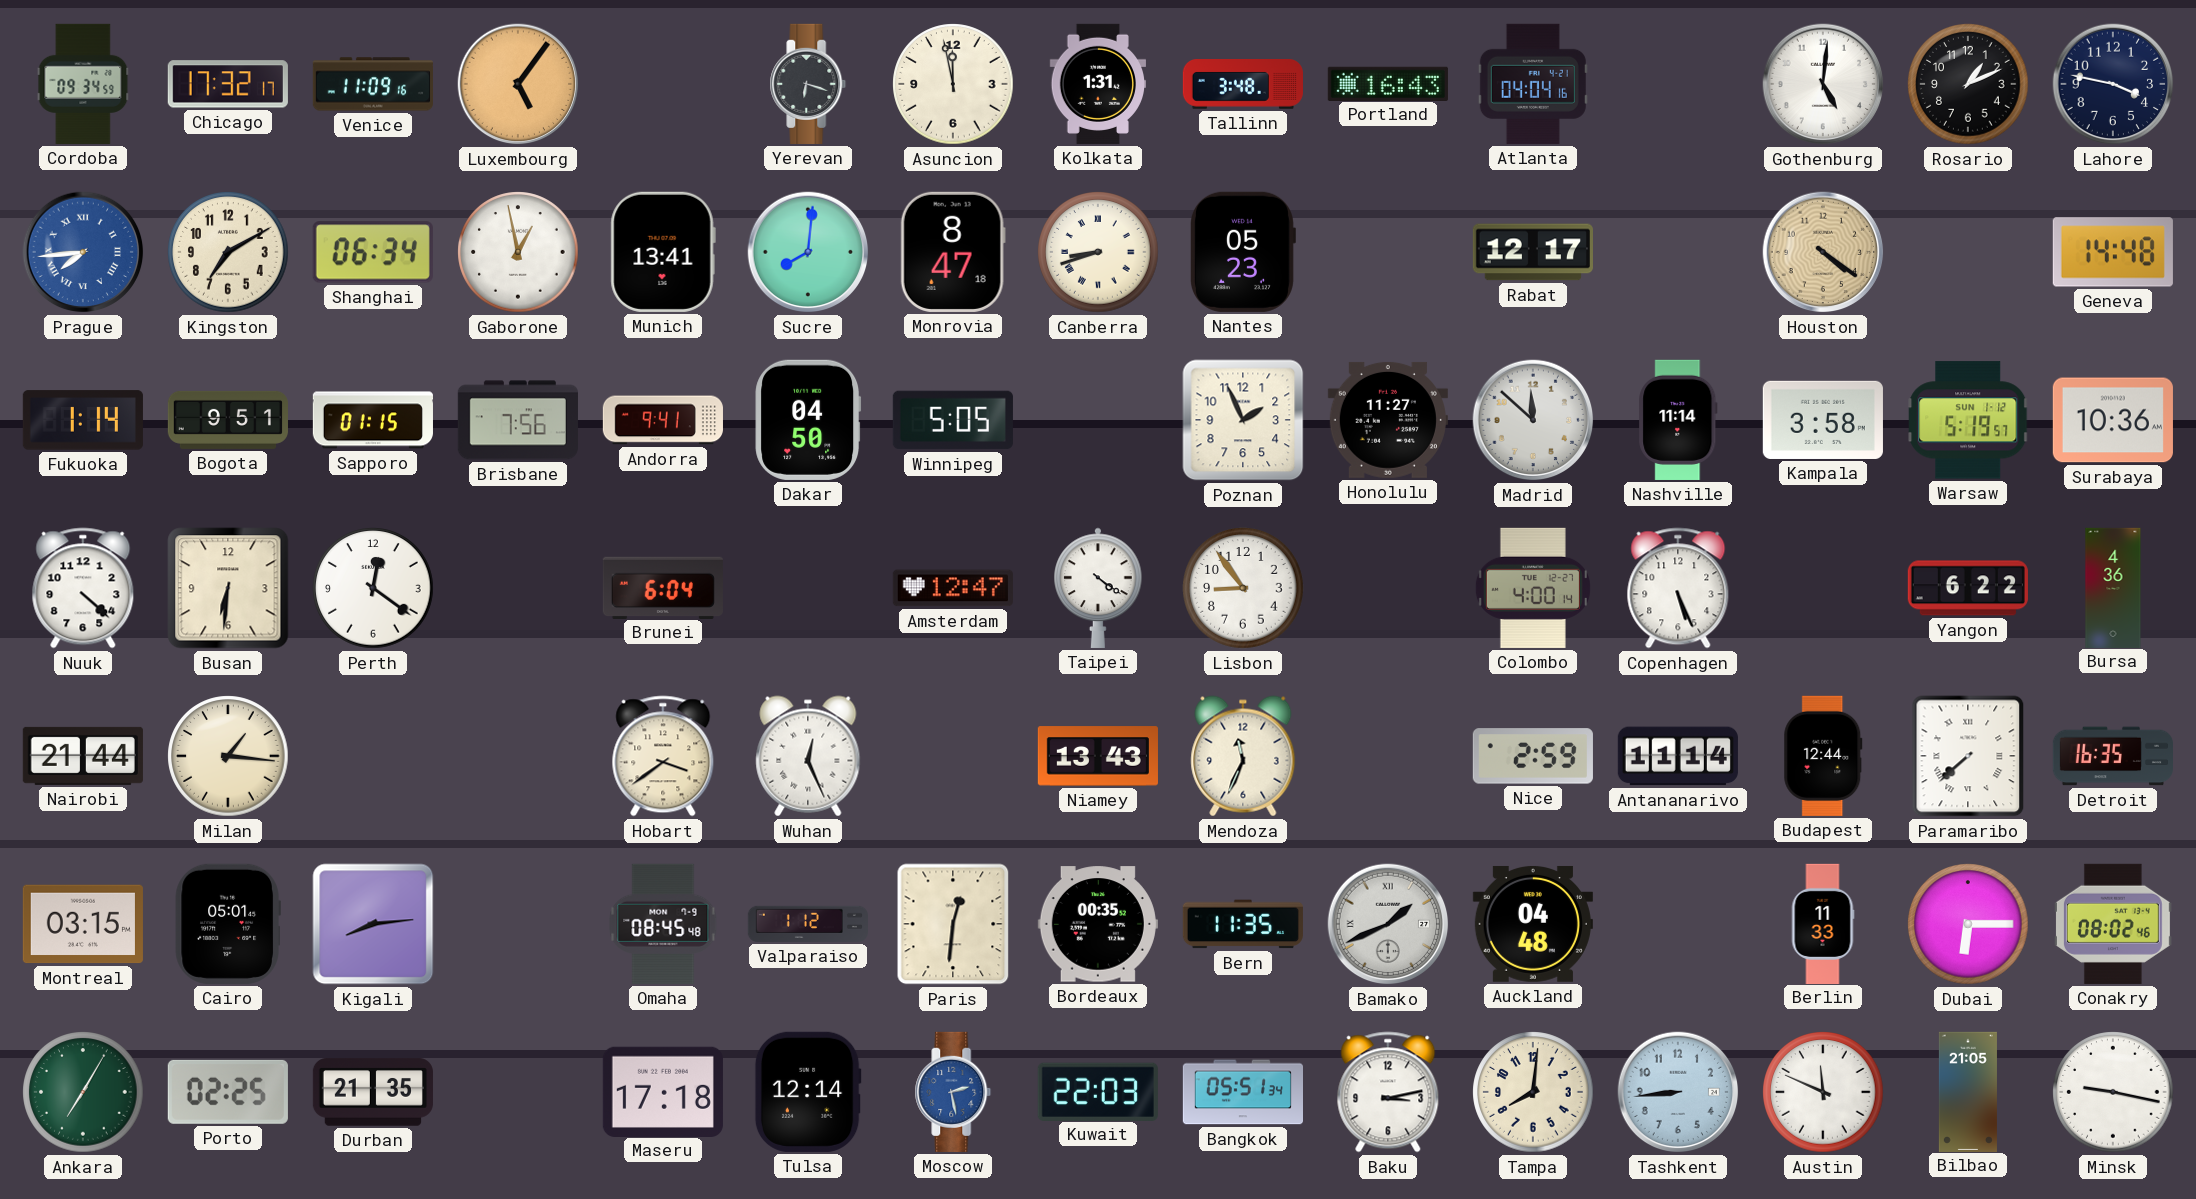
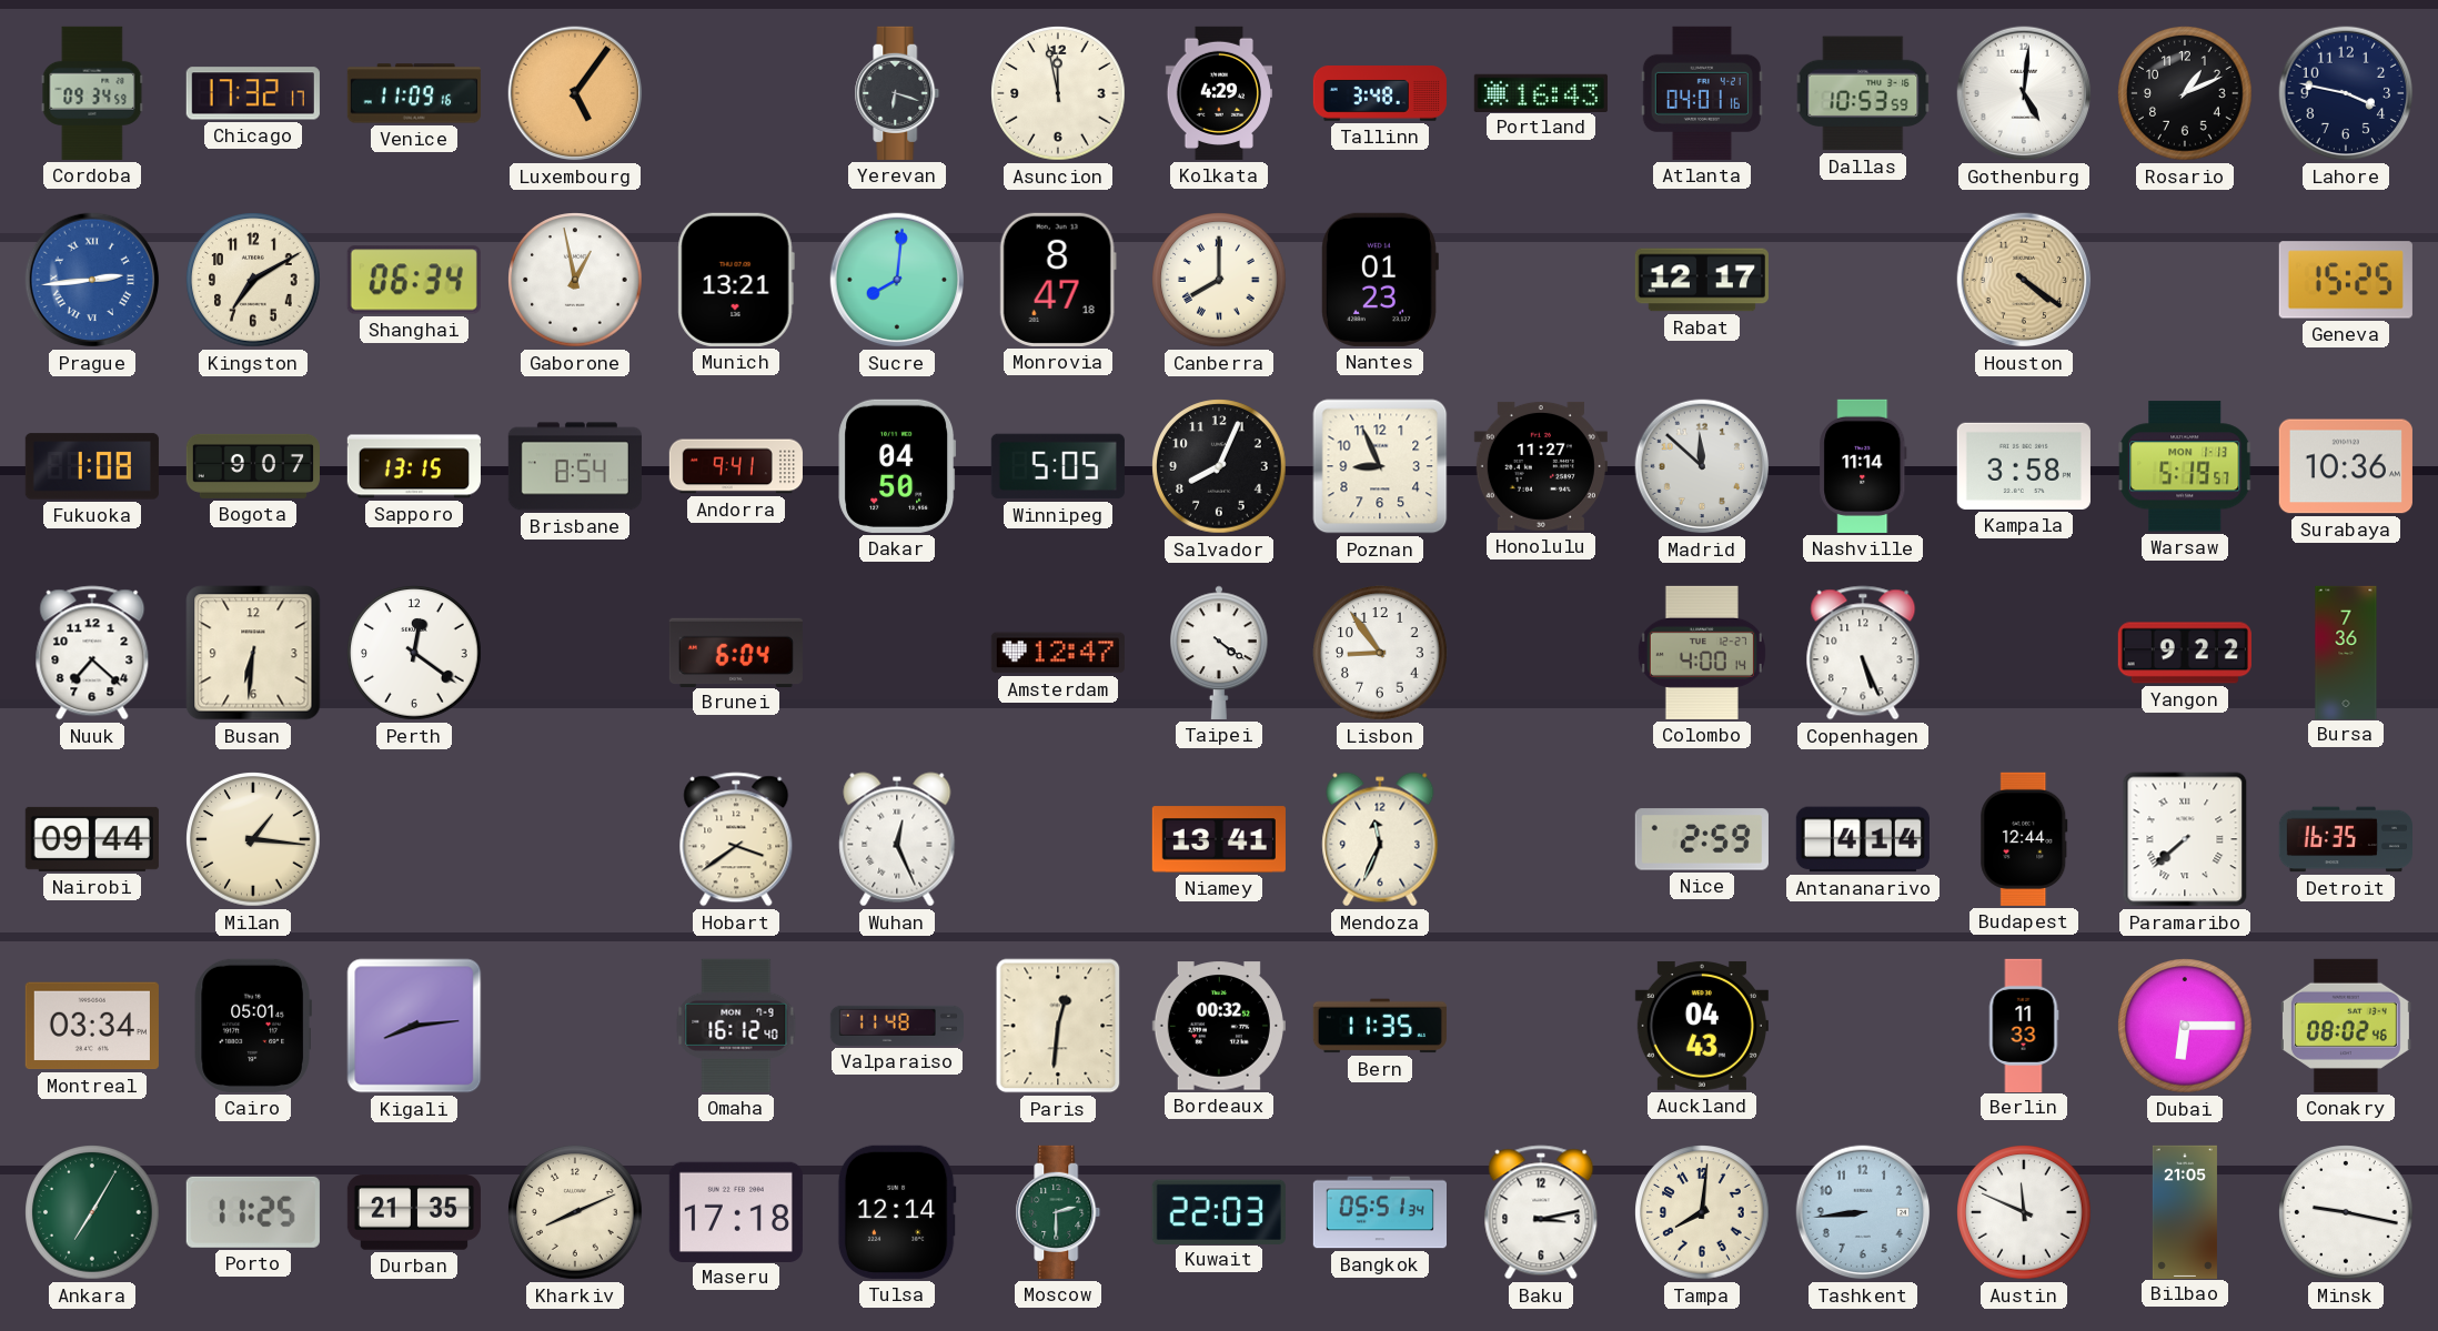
Kolkata: 1:31 -> 4:29
Atlanta: 04:04 -> 04:01
Dallas: none -> 10:53
Prague: 7:44 -> 2:44
Munich: 13:41 -> 13:21
Canberra: 8:42 -> 8:00
Nantes: 05:23 -> 01:23
Geneva: 14:48 -> 15:25
Fukuoka: 1:14 -> 1:08
Bogota: 9:51 -> 9:07
Sapporo: 01:15 -> 13:15
Brisbane: 7:56 -> 8:54
Salvador: none -> 8:04
Poznan: 1:56 -> 8:56
Warsaw date: SUN 1-12 -> MON 1-13
Nuuk: 4:22 -> 7:22
Yangon: 6:22 -> 9:22
Bursa: 4:36 -> 7:36
Nairobi: 21:44 -> 09:44
Niamey: 13:43 -> 13:41
Antananarivo: 11:14 -> 4:14
Montreal: 03:15 -> 03:34
Omaha: 08:45 -> 16:12
Valparaiso: 1:12 -> 11:48
Bordeaux: 00:35 -> 00:32
Bamako: 1:41 -> none
Auckland: 04:48 -> 04:43
Porto: 02:25 -> 11:25
Kharkiv: none -> 8:11
Moscow: 2:28 -> 2:30
Moscow dial: blue -> green
